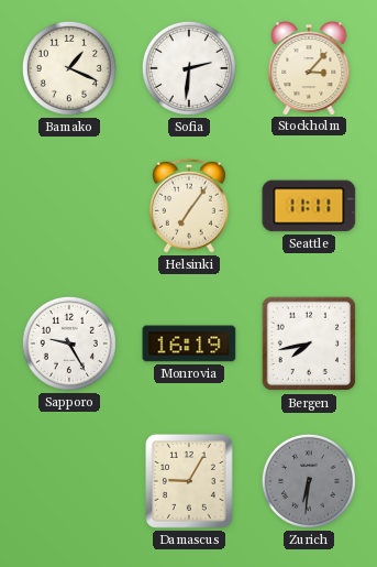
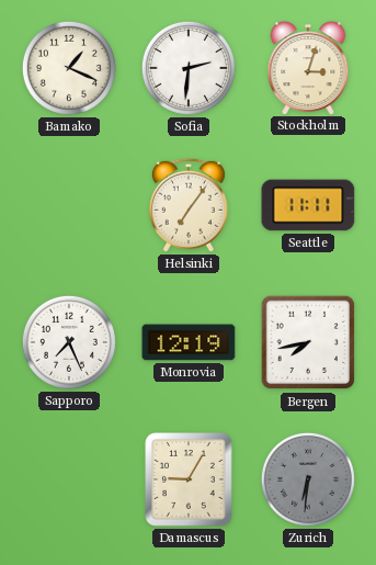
Stockholm: 3:07 -> 3:03
Sapporo: 9:25 -> 7:26
Monrovia: 16:19 -> 12:19
